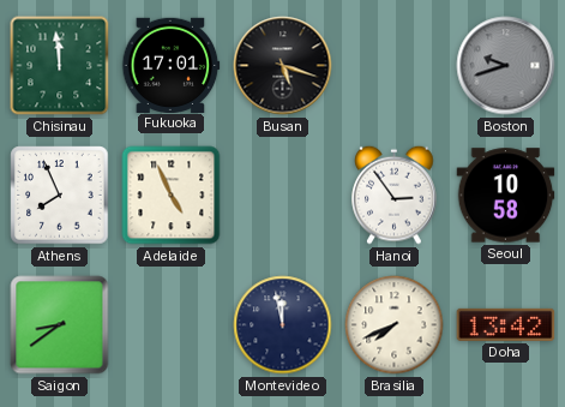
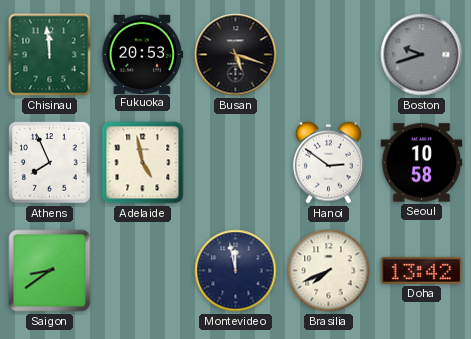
Fukuoka: 17:01 -> 20:53
Adelaide: 4:56 -> 4:58
Hanoi: 2:54 -> 2:51
